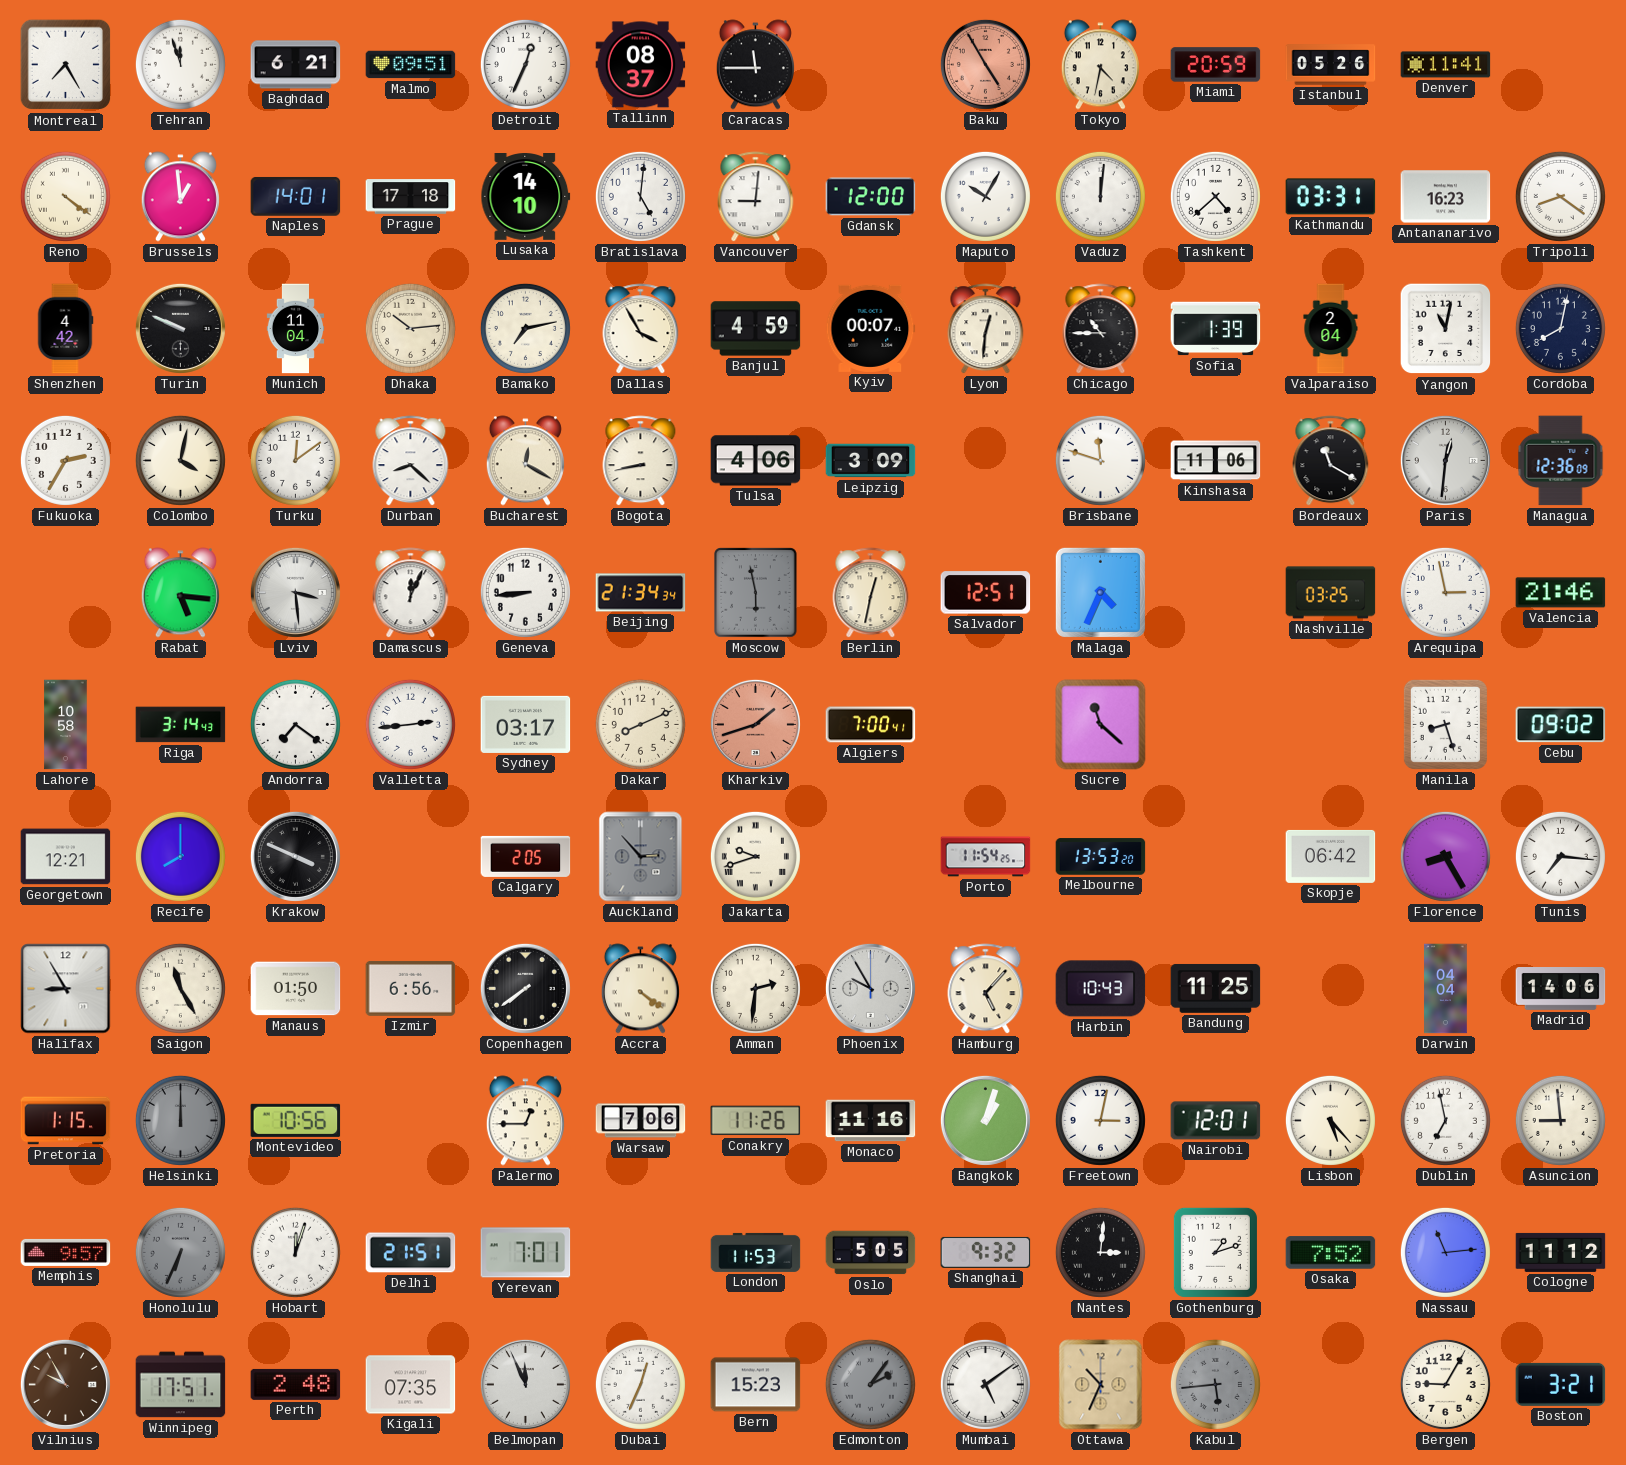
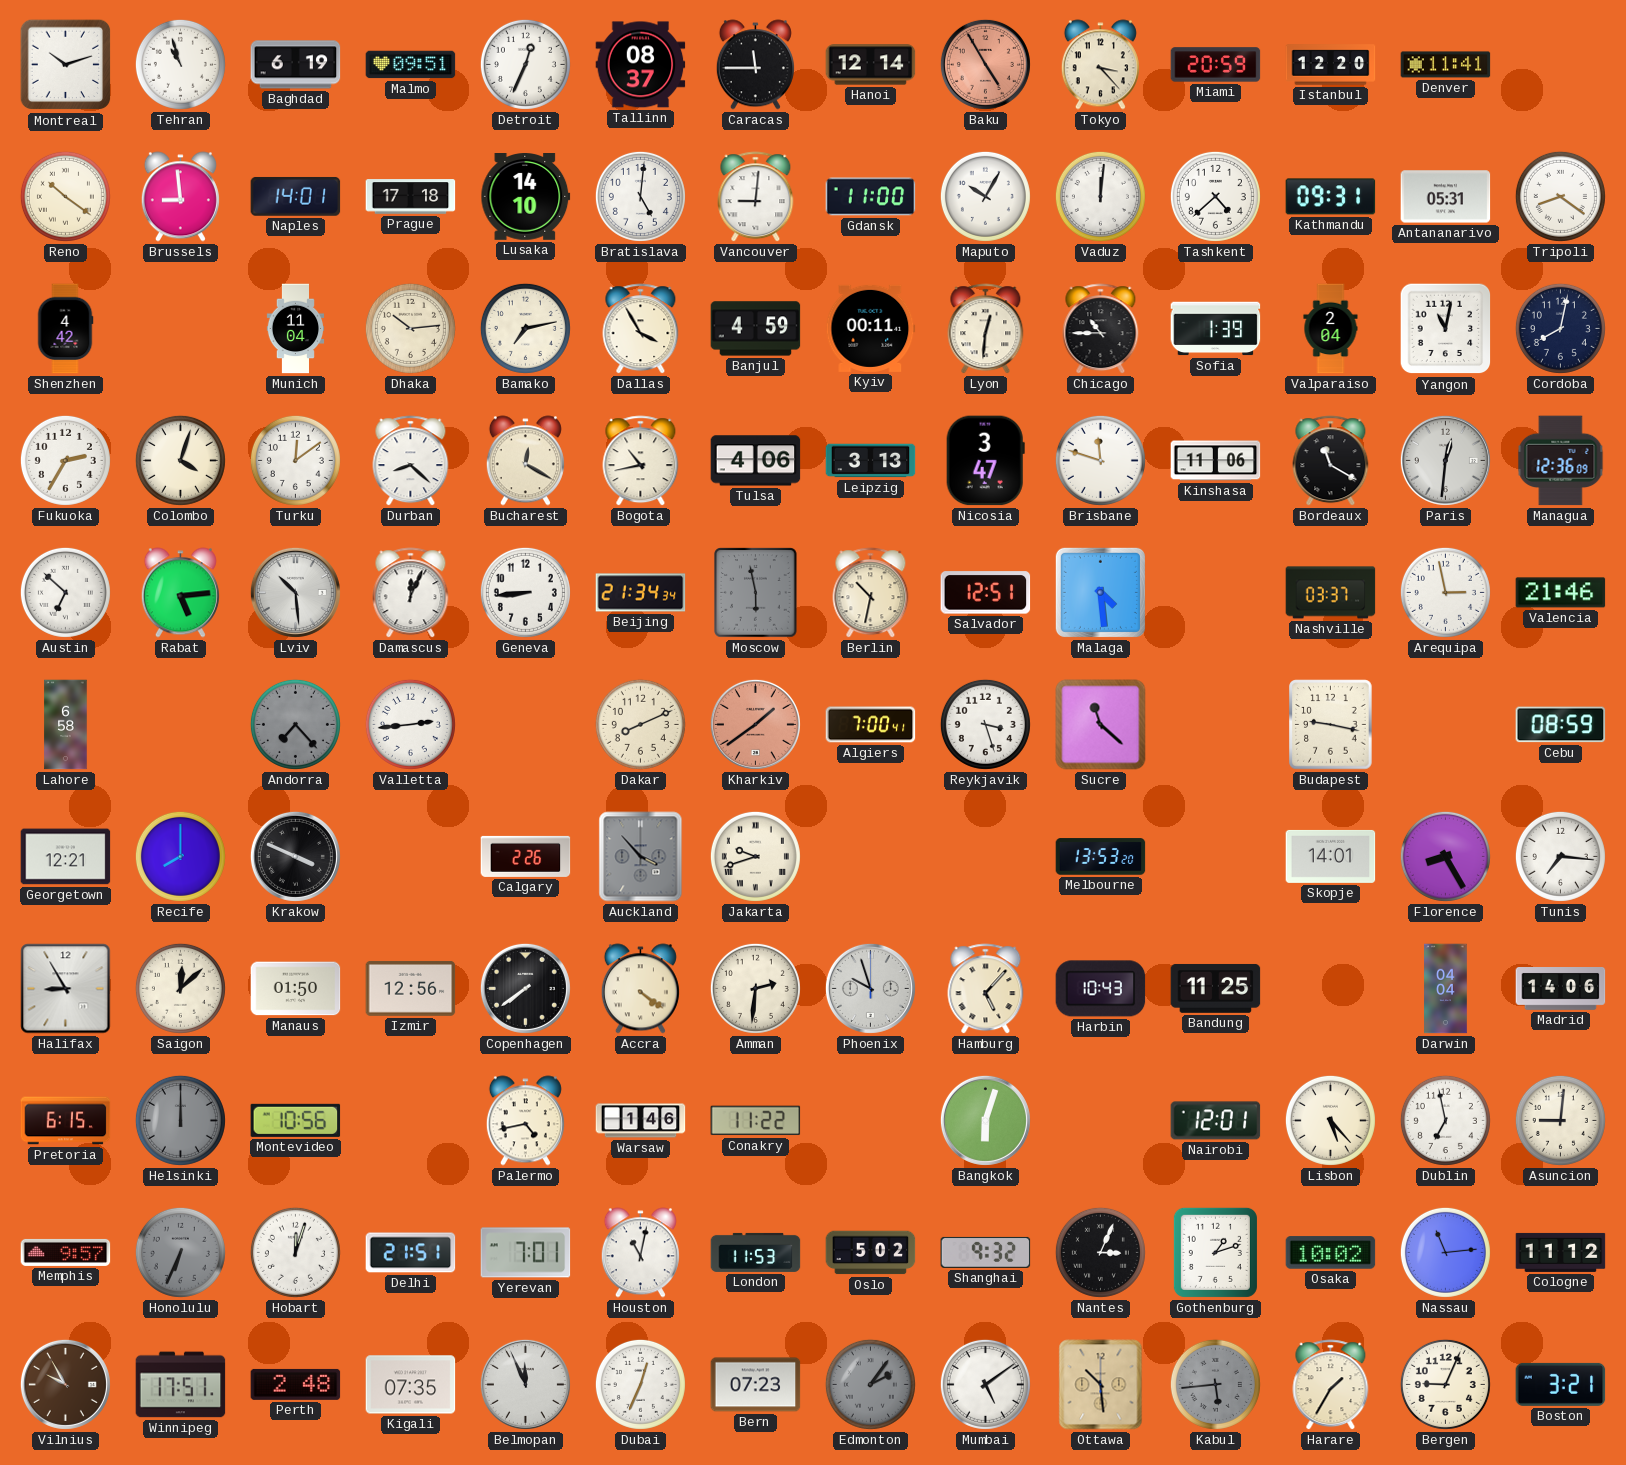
Montreal: 7:25 -> 10:12
Tehran: 11:57 -> 10:57
Baghdad: 6:21 -> 6:19
Hanoi: none -> 12:14
Tokyo: 4:32 -> 3:23
Istanbul: 05:26 -> 12:20
Reno: 4:21 -> 10:21
Brussels: 12:59 -> 8:59
Gdansk: 12:00 -> 11:00
Kathmandu: 03:31 -> 09:31
Antananarivo: 16:23 -> 05:31
Turin: 9:49 -> none
Kyiv: 00:07 -> 00:11
Colombo: 4:02 -> 4:03
Bogota: 8:43 -> 10:43
Leipzig: 3:09 -> 3:13
Nicosia: none -> 3:47
Austin: none -> 6:52
Rabat: 5:16 -> 5:14
Lviv: 3:29 -> 10:29
Berlin: 12:32 -> 10:32
Malaga: 4:34 -> 4:29
Nashville: 03:25 -> 03:37
Lahore: 10:58 -> 6:58
Riga: 3:14 -> none
Andorra: 7:21 -> 7:23
Andorra dial: white -> grey
Sydney: 03:17 -> none
Kharkiv: 1:42 -> 1:39
Reykjavik: none -> 3:27
Budapest: none -> 9:17
Manila: 8:27 -> none
Cebu: 09:02 -> 08:59
Calgary: 2:05 -> 2:26
Auckland: 2:53 -> 3:53
Porto: 11:54 -> none
Skopje: 06:42 -> 14:01
Saigon: 11:25 -> 12:08
Izmir: 6:56 -> 12:56
Phoenix: 9:55 -> 9:57
Pretoria: 1:15 -> 6:15
Palermo: 12:45 -> 4:43
Warsaw: 7:06 -> 1:46
Conakry: 11:26 -> 11:22
Monaco: 11:16 -> none
Bangkok: 1:03 -> 6:03
Freetown: 3:02 -> none
Asuncion: 8:59 -> 9:01
Houston: none -> 11:02
Oslo: 5:05 -> 5:02
Nantes: 3:01 -> 3:04
Osaka: 7:52 -> 10:02
Bern: 15:23 -> 07:23
Ottawa: 10:34 -> 10:29
Harare: none -> 1:35
Bergen: 9:05 -> 9:04
